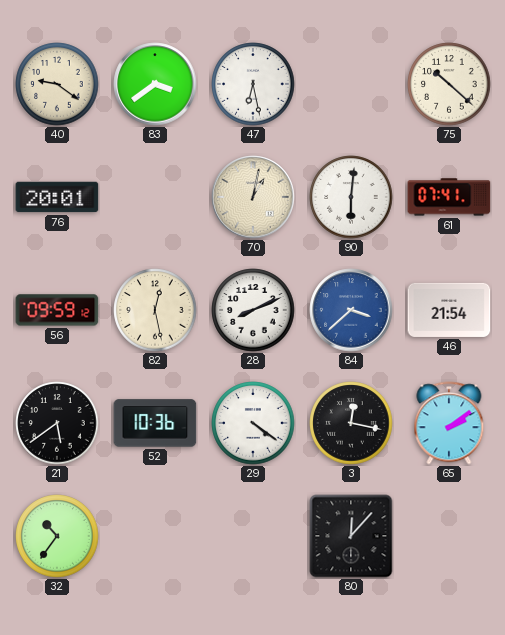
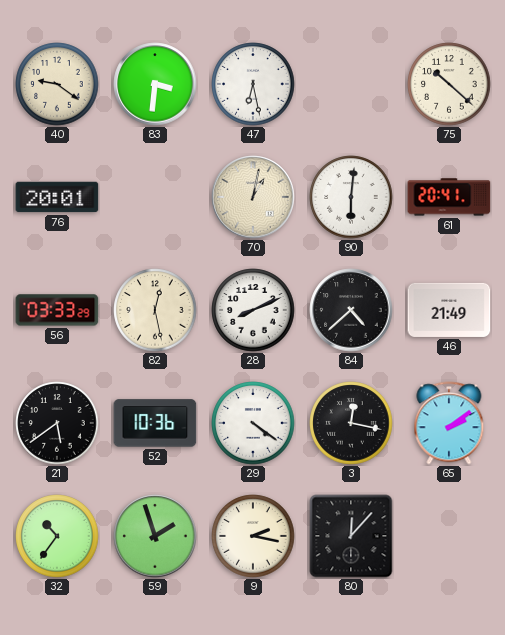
83: 3:39 -> 3:31
61: 07:41 -> 20:41
56: 09:59 -> 03:33
84: 3:38 -> 4:38
84 dial: blue -> black
46: 21:54 -> 21:49
59: none -> 1:57
9: none -> 2:17
